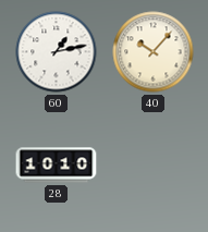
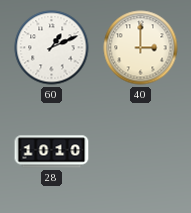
60: 1:13 -> 1:11
40: 10:07 -> 3:00
